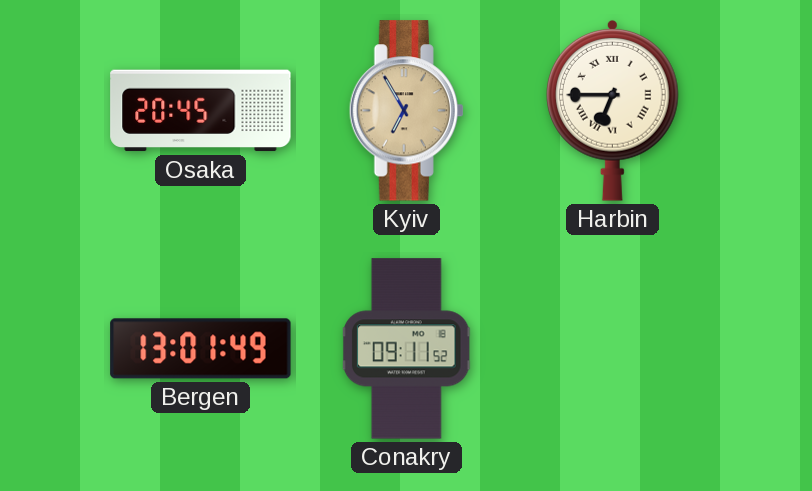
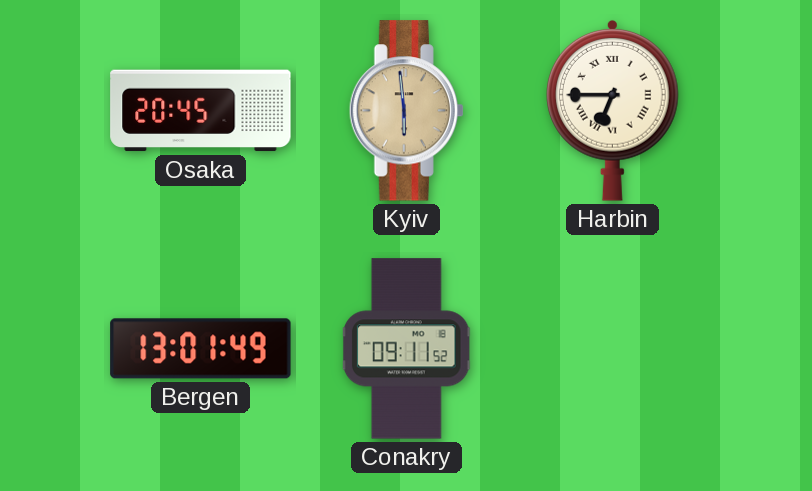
Kyiv: 6:55 -> 5:59
